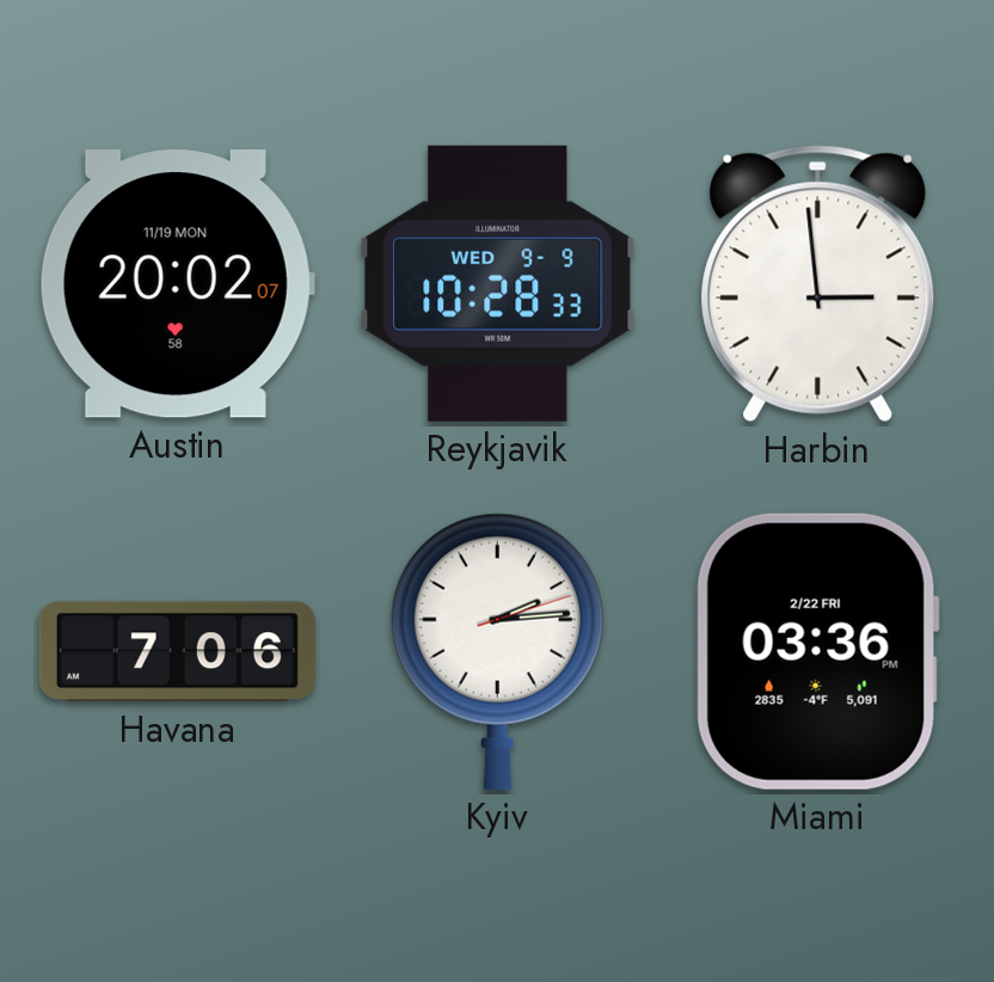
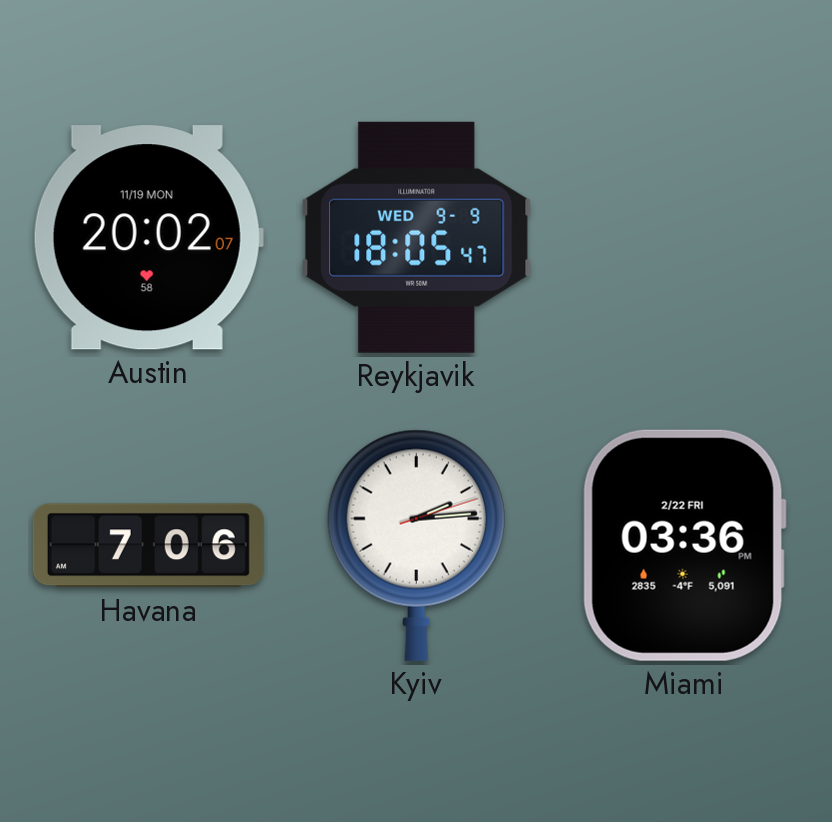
Reykjavik: 10:28 -> 18:05
Harbin: 2:59 -> none
